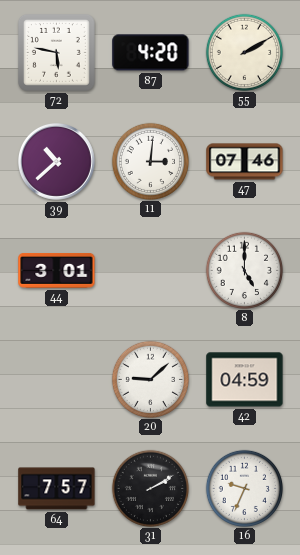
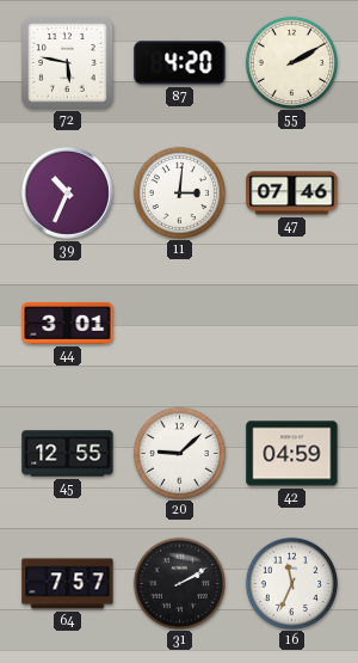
39: 10:38 -> 10:34
8: 5:00 -> none
45: none -> 12:55
16: 9:34 -> 11:34
